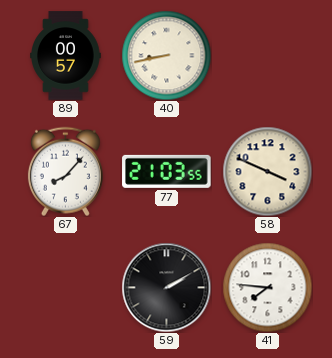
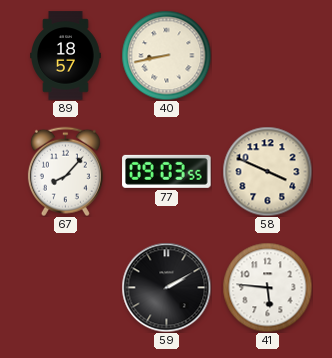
89: 00:57 -> 18:57
77: 21:03 -> 09:03
41: 7:46 -> 5:46
